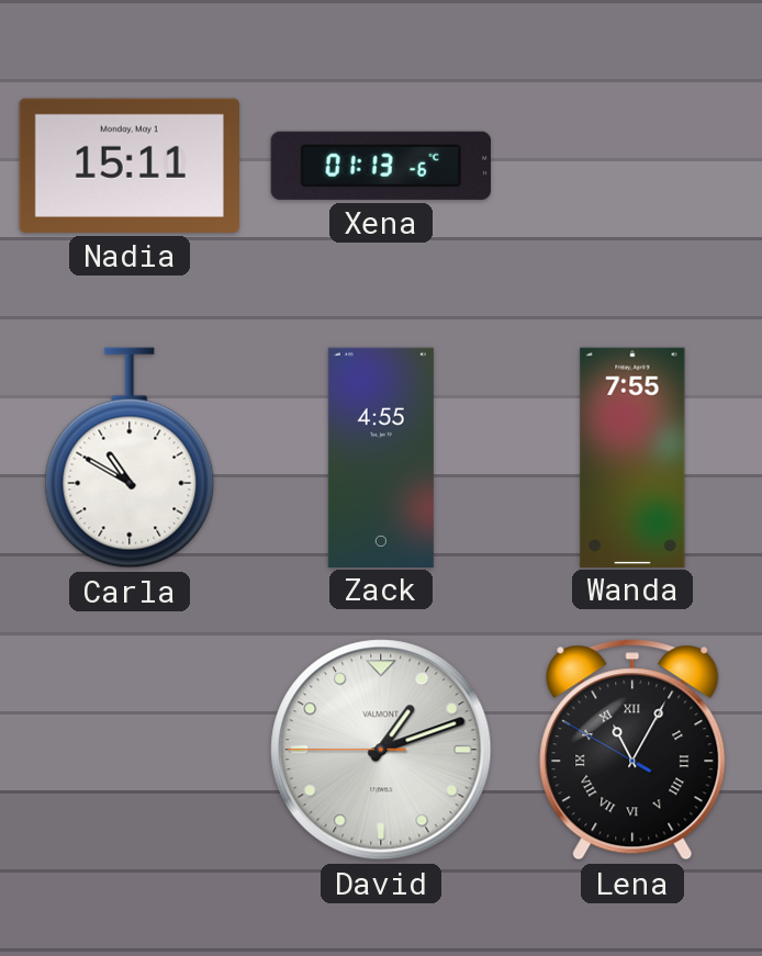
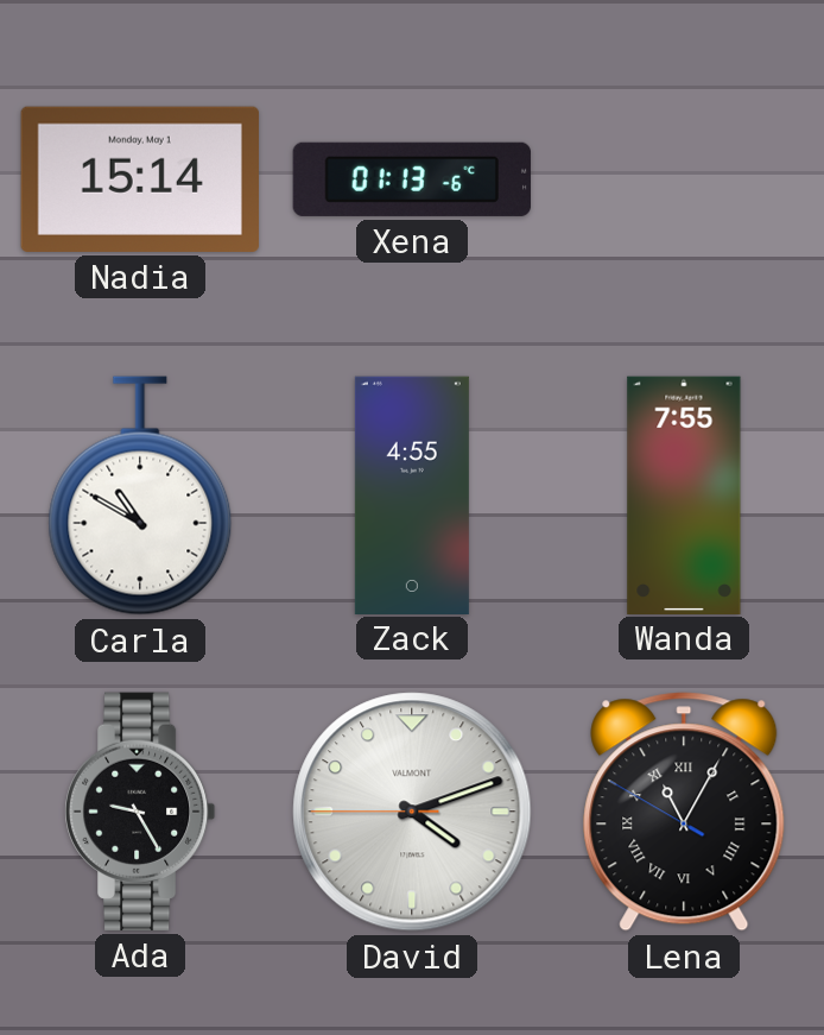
Nadia: 15:11 -> 15:14
Ada: none -> 9:25
David: 1:11 -> 4:11
